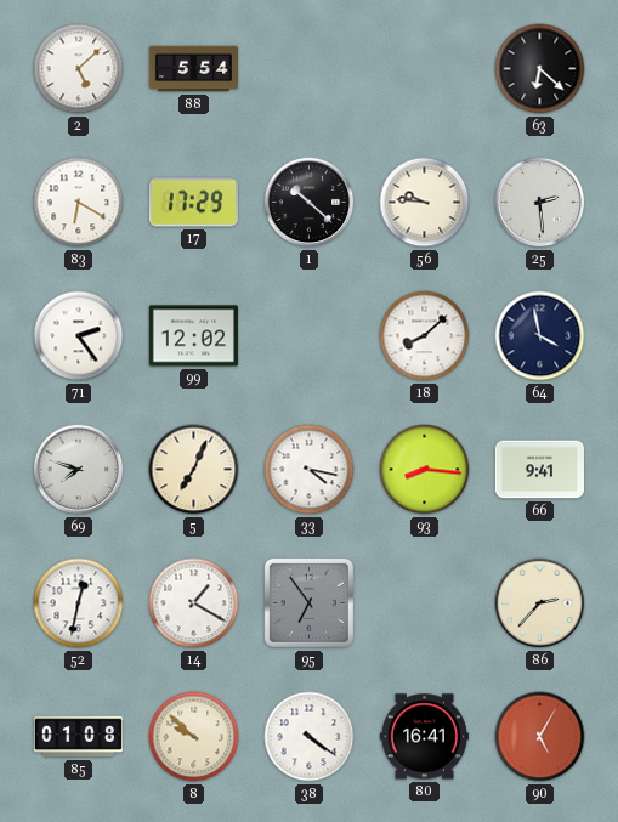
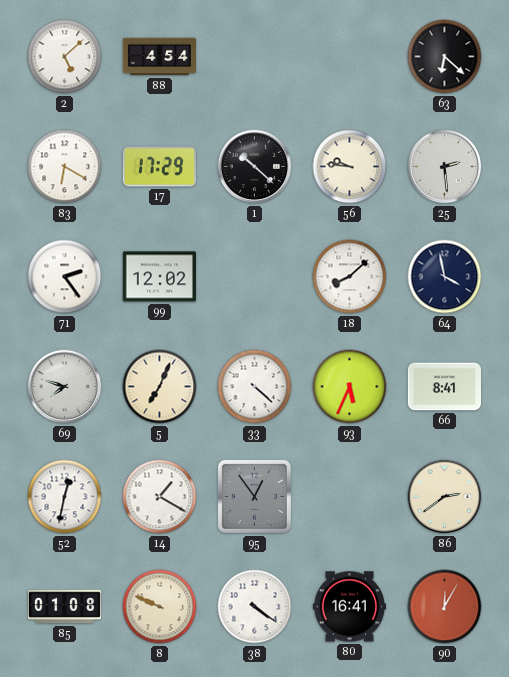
88: 5:54 -> 4:54
33: 4:17 -> 4:22
93: 8:16 -> 5:34
66: 9:41 -> 8:41
95: 6:54 -> 12:54
86: 2:37 -> 2:39
8: 9:52 -> 9:49
90: 5:05 -> 12:05
